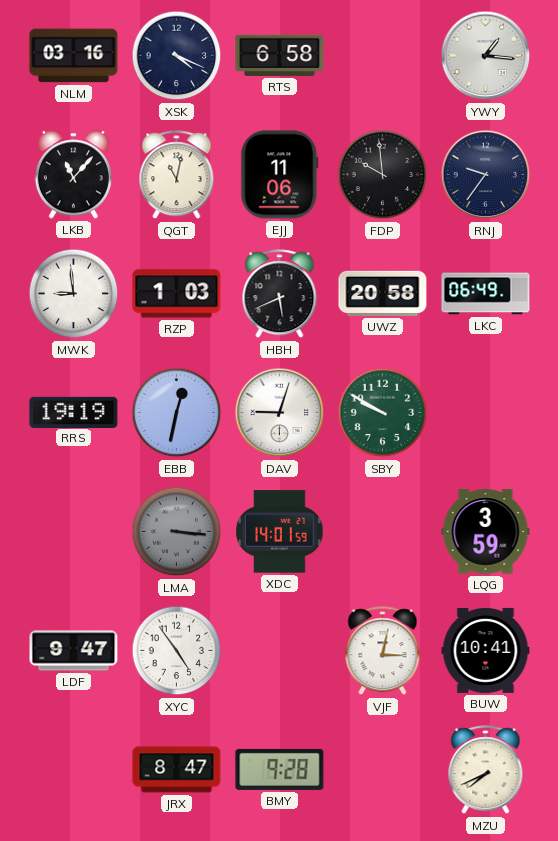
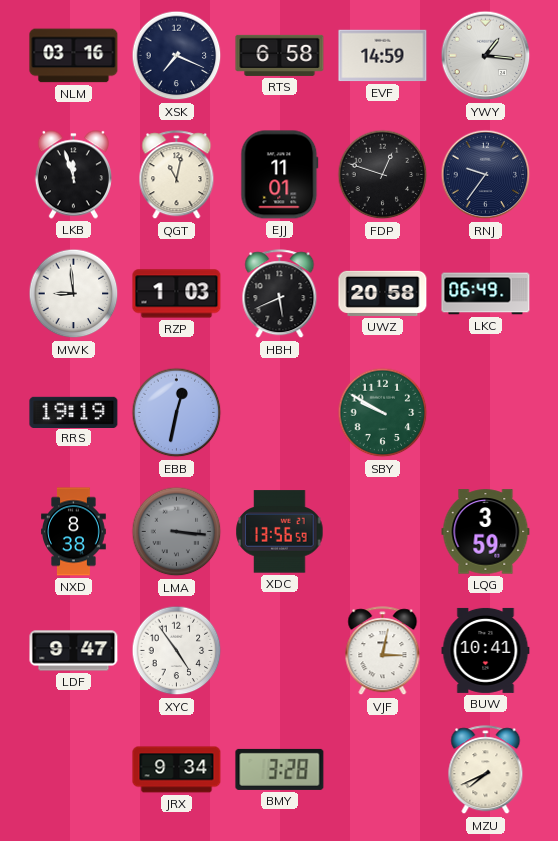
XSK: 4:19 -> 7:19
EVF: none -> 14:59
LKB: 11:07 -> 11:57
EJJ: 11:06 -> 11:01
FDP: 9:59 -> 12:48
DAV: 9:03 -> none
NXD: none -> 8:38
XDC: 14:01 -> 13:56
JRX: 8:47 -> 9:34
BMY: 9:28 -> 3:28
